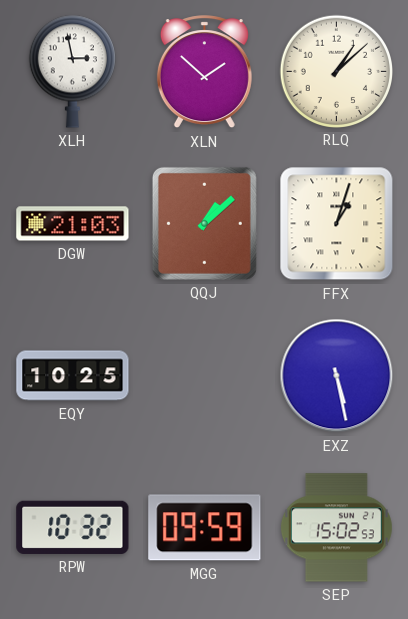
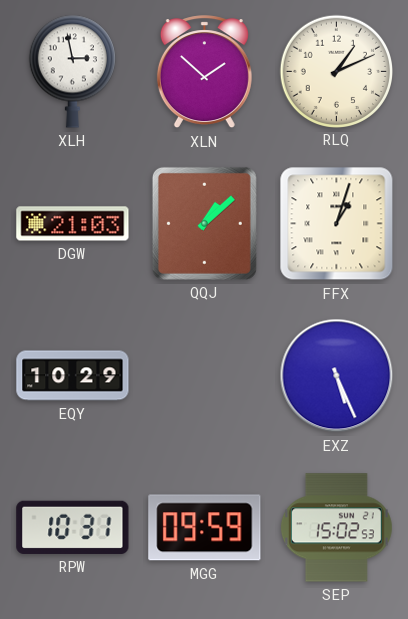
RLQ: 1:08 -> 1:11
EQY: 10:25 -> 10:29
EXZ: 5:28 -> 5:26
RPW: 10:32 -> 10:31
